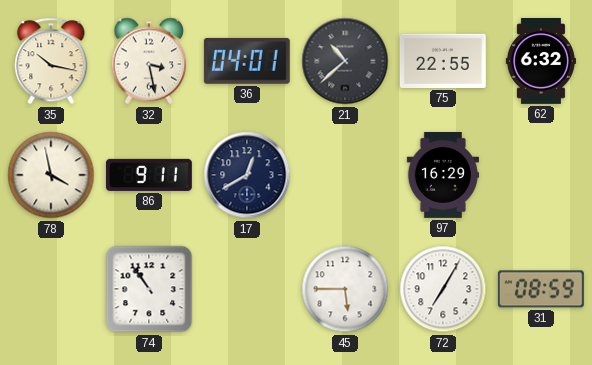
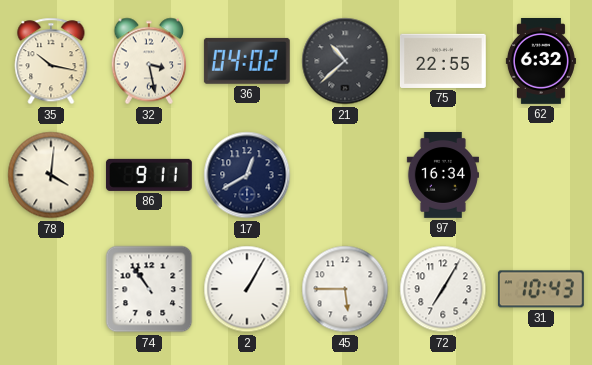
36: 04:01 -> 04:02
78: 3:58 -> 4:01
97: 16:29 -> 16:34
2: none -> 1:05
31: 08:59 -> 10:43
